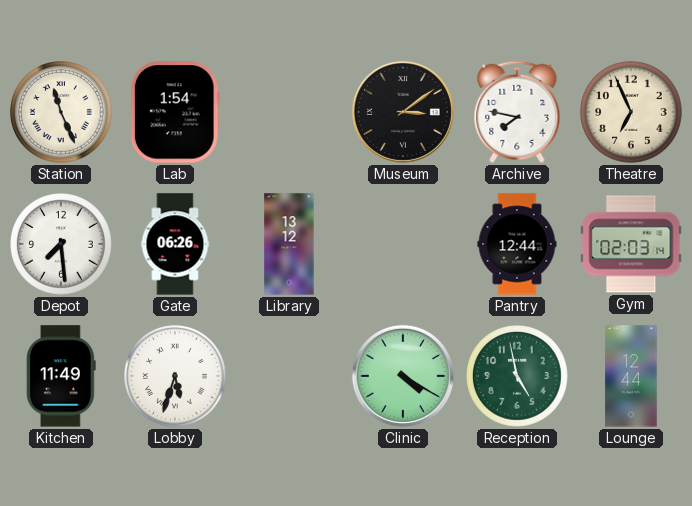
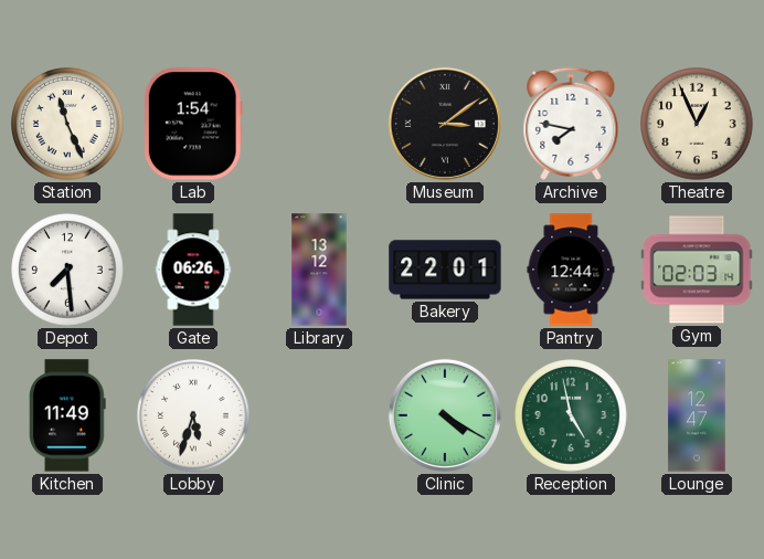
Theatre: 6:56 -> 12:56
Bakery: none -> 22:01
Lounge: 12:44 -> 12:47
